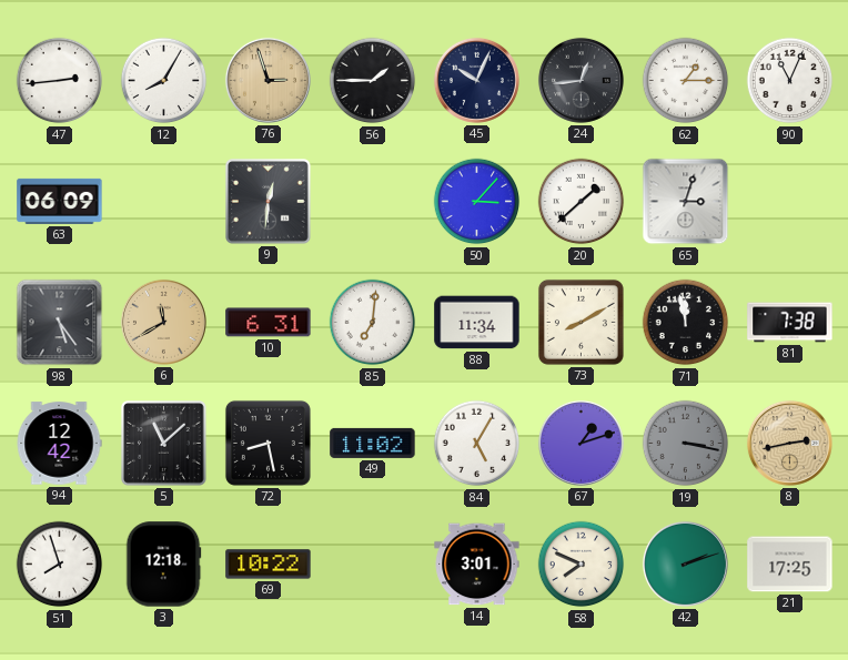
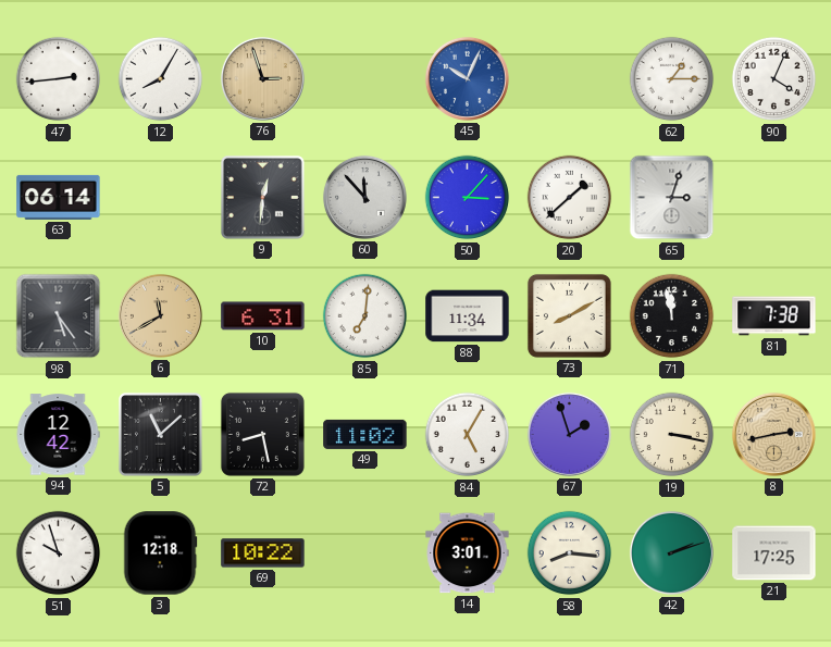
56: 1:45 -> none
45 dial: navy -> blue
24: 12:44 -> none
90: 11:04 -> 4:04
63: 06:09 -> 06:14
60: none -> 11:53
67: 1:12 -> 1:57
19 dial: grey -> cream
51: 7:57 -> 9:57
58: 7:49 -> 8:16
